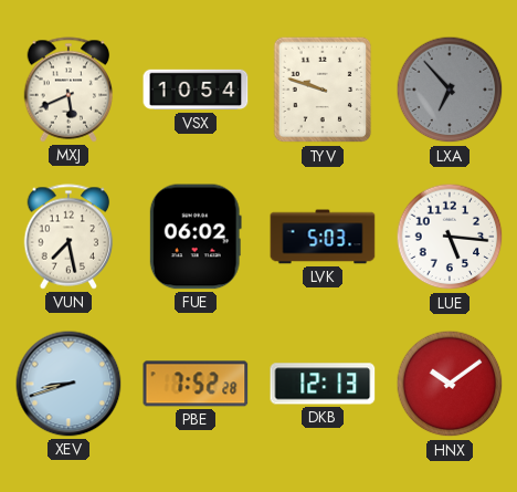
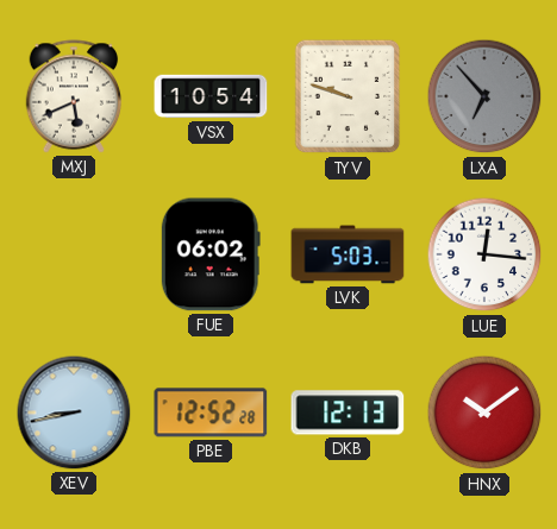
VUN: 7:28 -> none
LUE: 5:16 -> 12:16
XEV: 8:42 -> 8:43
PBE: 7:52 -> 12:52
